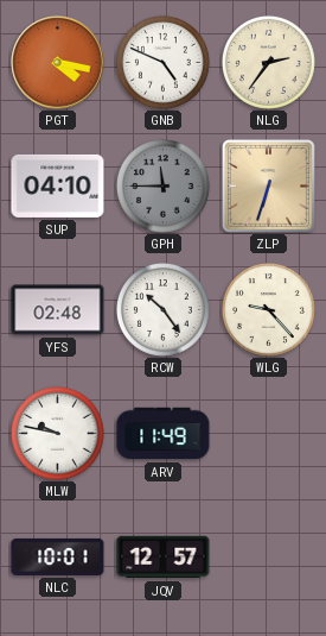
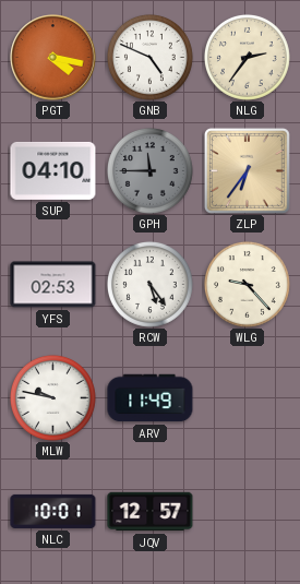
ZLP: 6:33 -> 6:36
YFS: 02:48 -> 02:53
RCW: 10:24 -> 5:24
